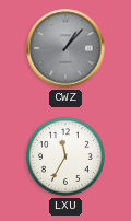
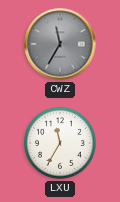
CWZ: 1:07 -> 11:35
